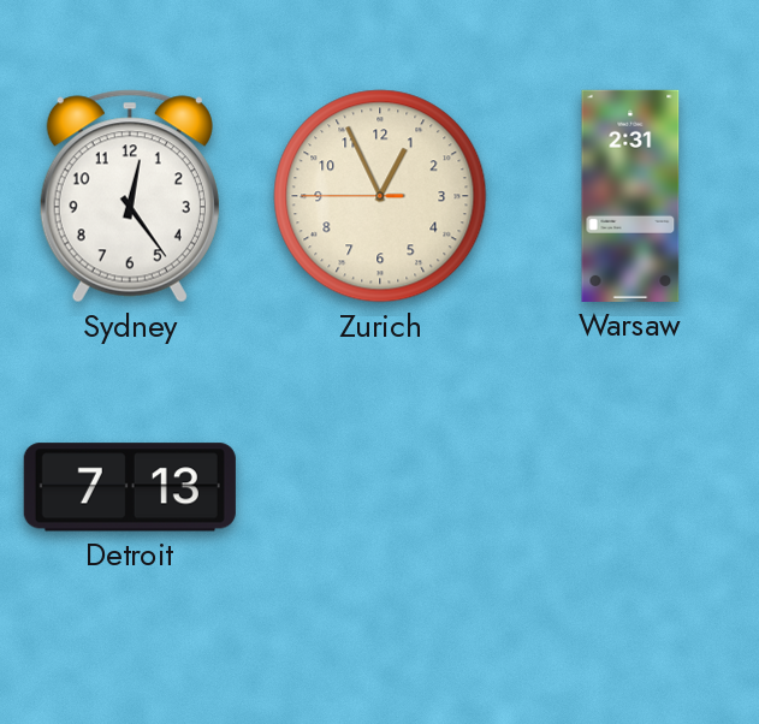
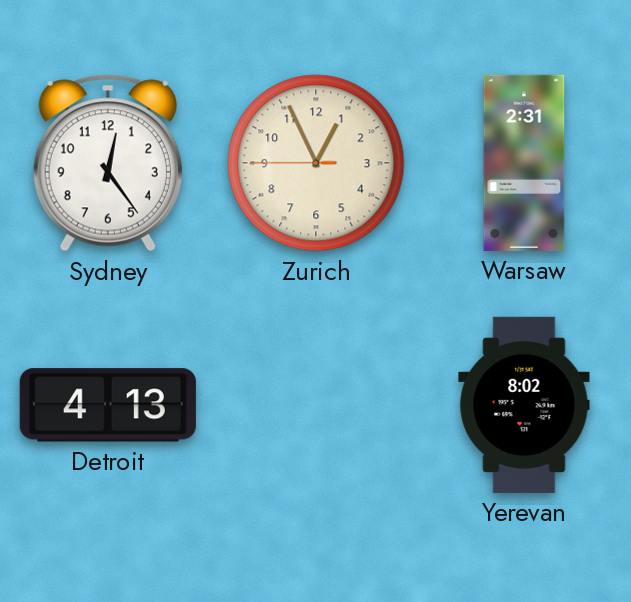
Detroit: 7:13 -> 4:13
Yerevan: none -> 8:02
